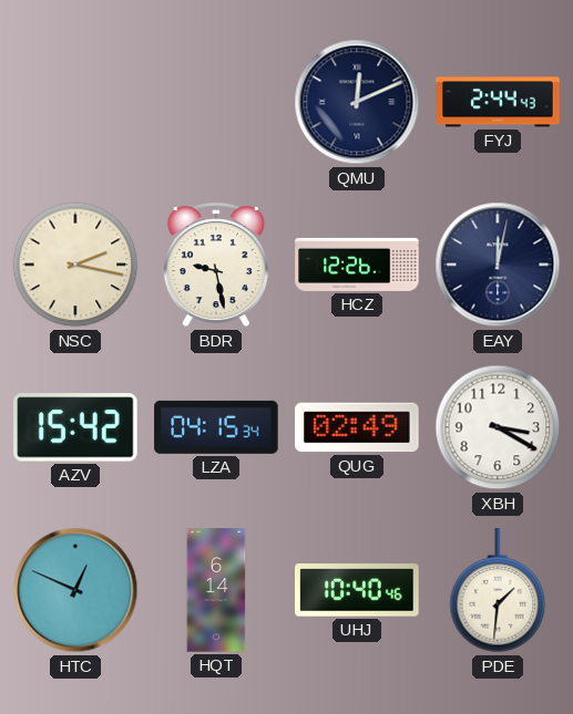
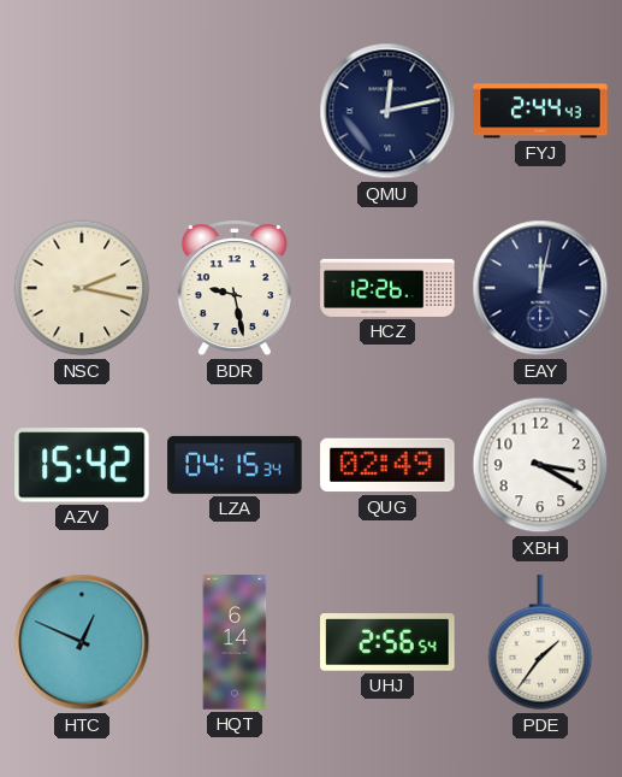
QMU: 12:11 -> 12:13
UHJ: 10:40 -> 2:56
PDE: 1:31 -> 1:36
